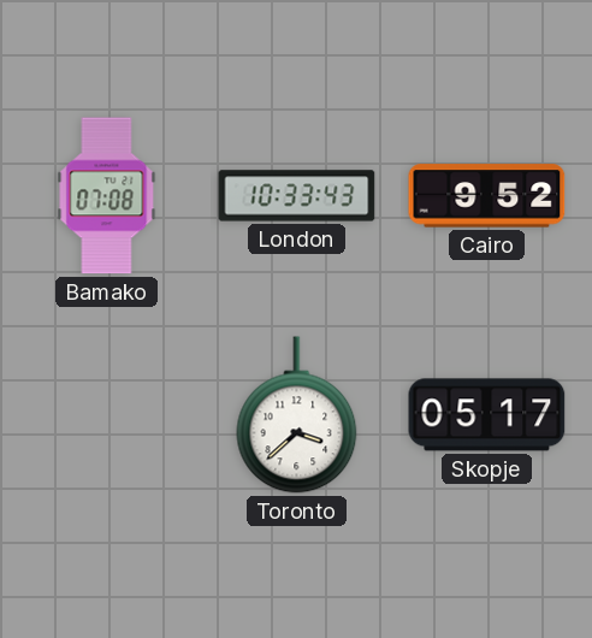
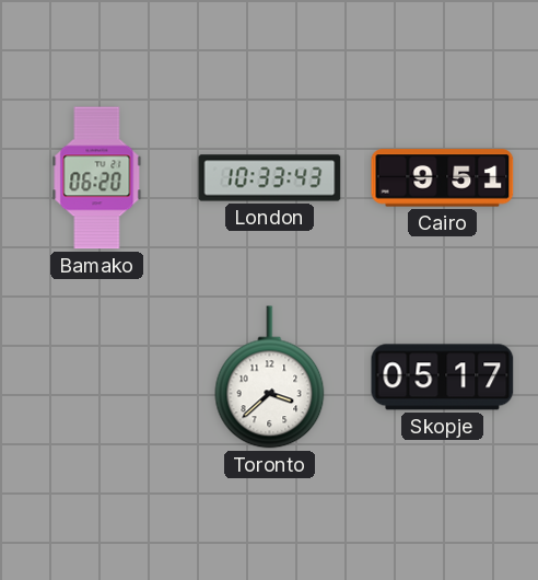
Bamako: 07:08 -> 06:20
Cairo: 9:52 -> 9:51
